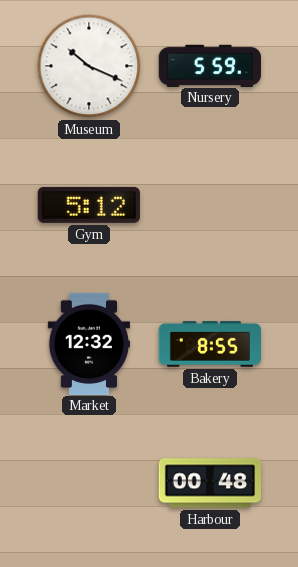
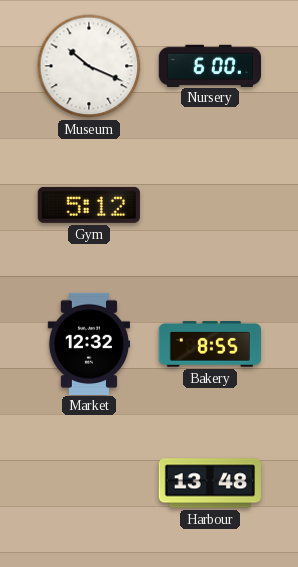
Nursery: 5:59 -> 6:00
Harbour: 00:48 -> 13:48
